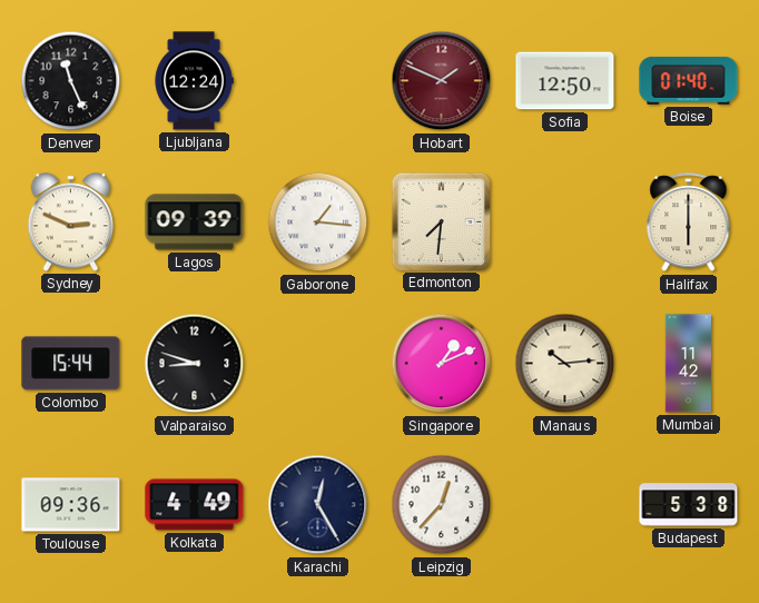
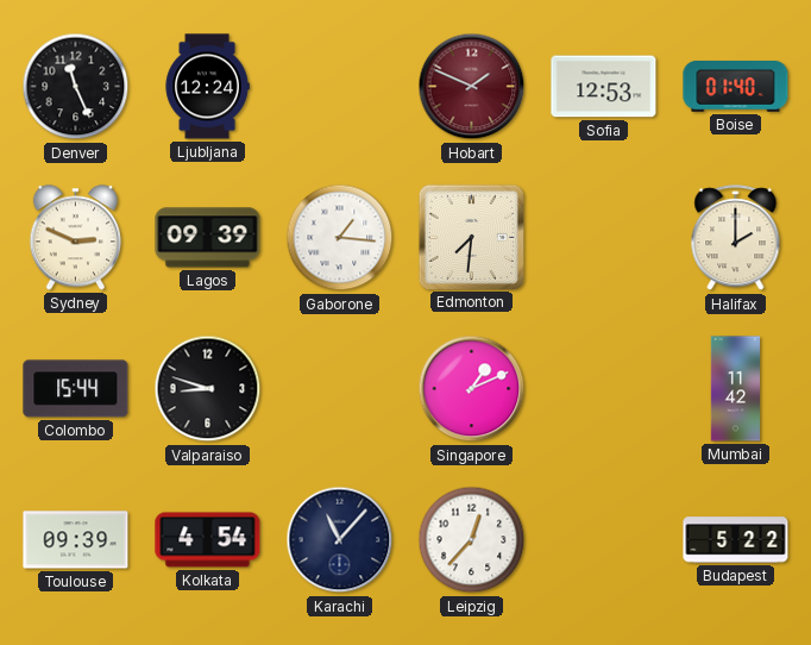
Sofia: 12:50 -> 12:53
Halifax: 6:00 -> 2:00
Manaus: 10:14 -> none
Toulouse: 09:36 -> 09:39
Kolkata: 4:49 -> 4:54
Karachi: 12:25 -> 11:07
Budapest: 5:38 -> 5:22
